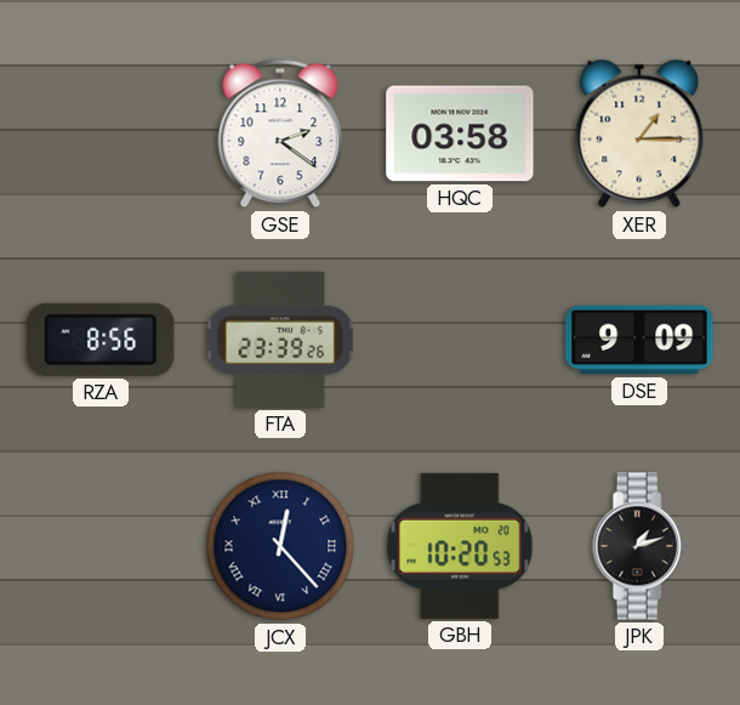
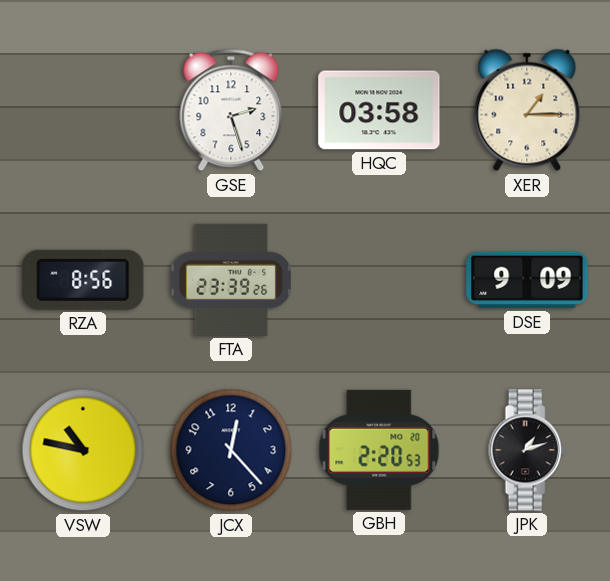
GSE: 2:21 -> 2:27
VSW: none -> 10:47
JCX numerals: Roman -> Arabic
GBH: 10:20 -> 2:20
